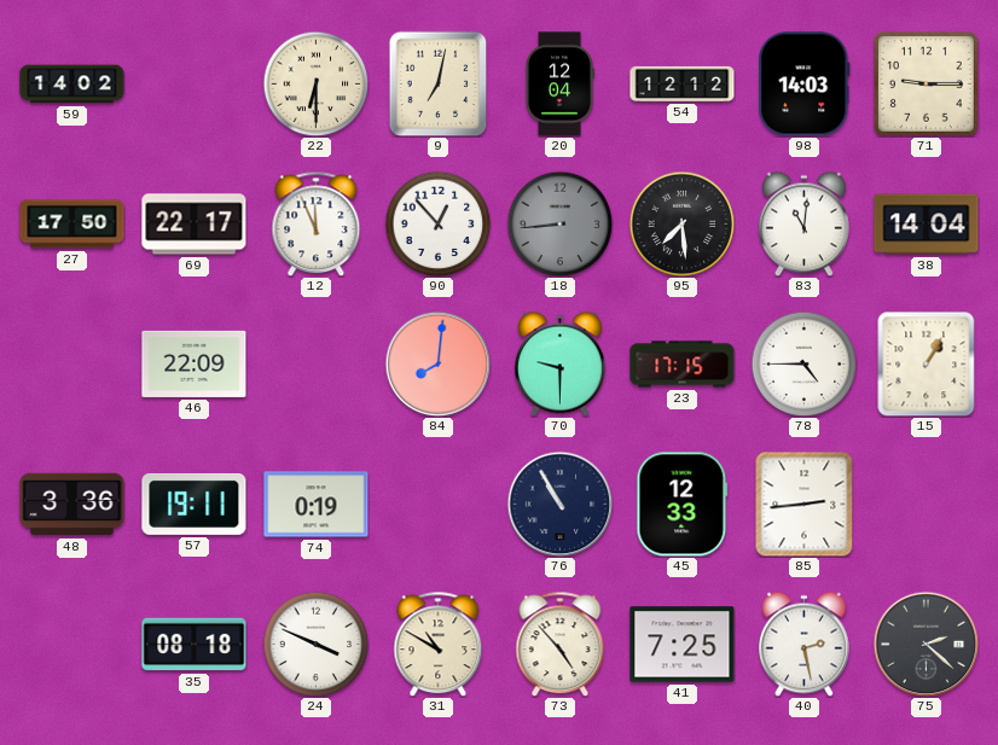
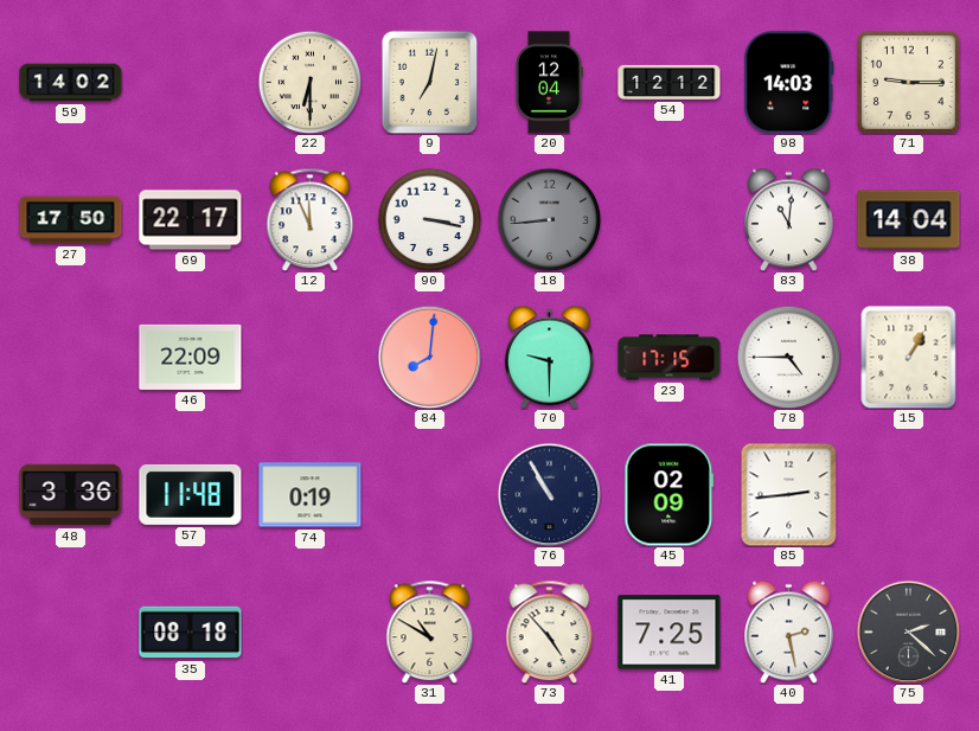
90: 12:53 -> 3:17
95: 7:29 -> none
57: 19:11 -> 11:48
45: 12:33 -> 02:09
24: 3:49 -> none
